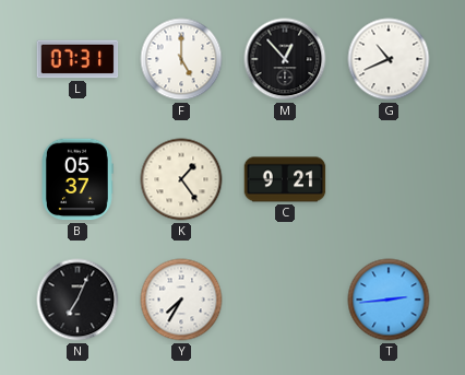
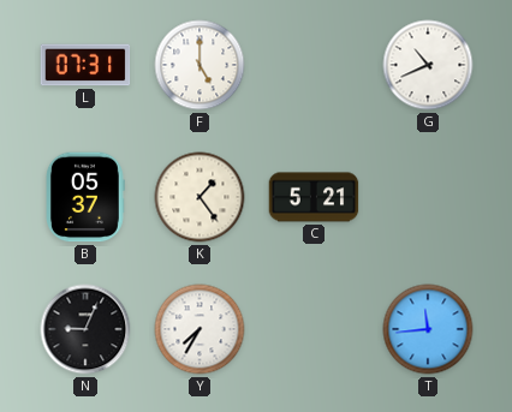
M: 12:53 -> none
C: 9:21 -> 5:21
N: 7:04 -> 9:04
T: 2:44 -> 11:44
